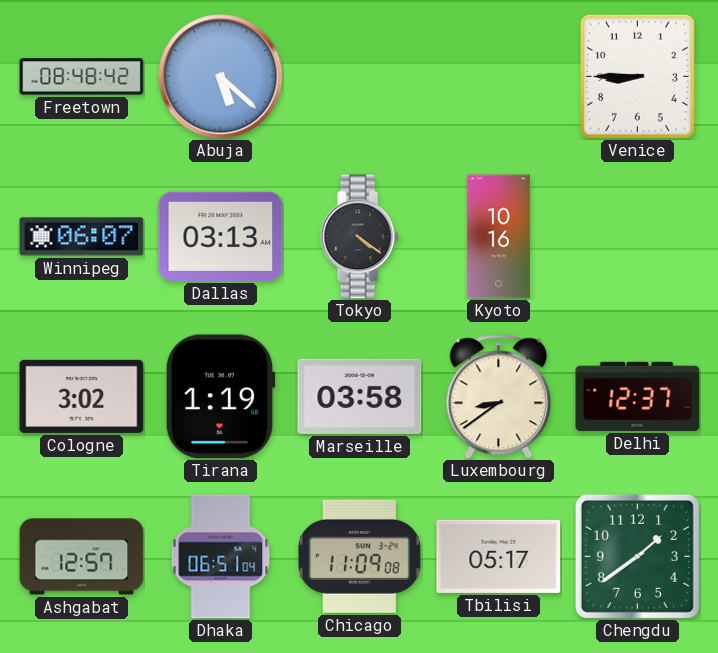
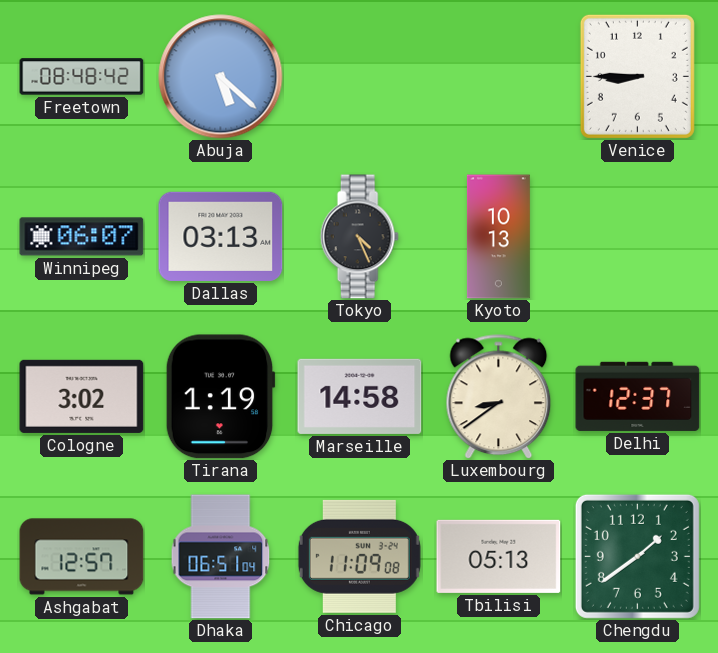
Tokyo: 4:21 -> 4:26
Kyoto: 10:16 -> 10:13
Marseille: 03:58 -> 14:58
Tbilisi: 05:17 -> 05:13
